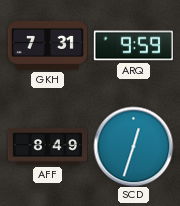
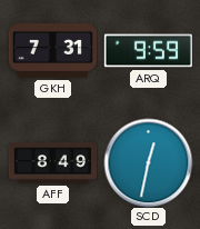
SCD: 12:33 -> 12:32
